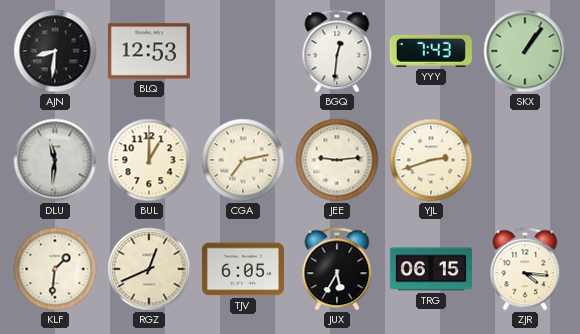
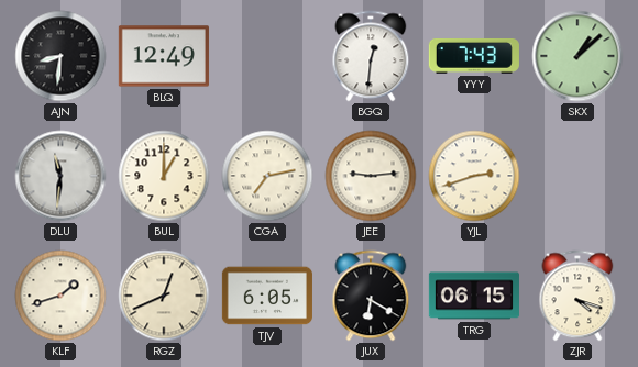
BLQ: 12:53 -> 12:49
SKX: 1:06 -> 1:08
KLF: 1:31 -> 1:42
JUX: 5:35 -> 6:20
ZJR: 4:16 -> 4:18
